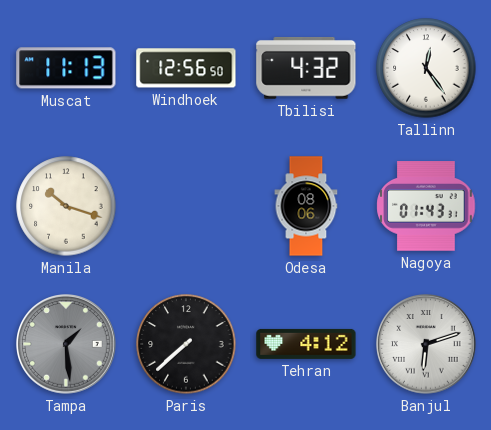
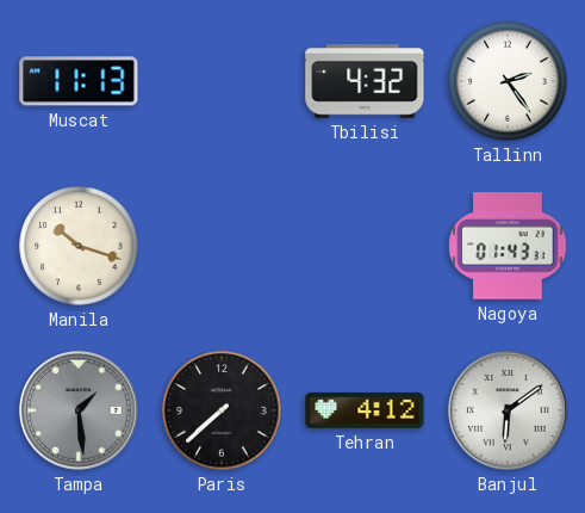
Windhoek: 12:56 -> none
Tallinn: 12:24 -> 2:24
Odesa: 08:06 -> none
Banjul: 6:12 -> 6:09
